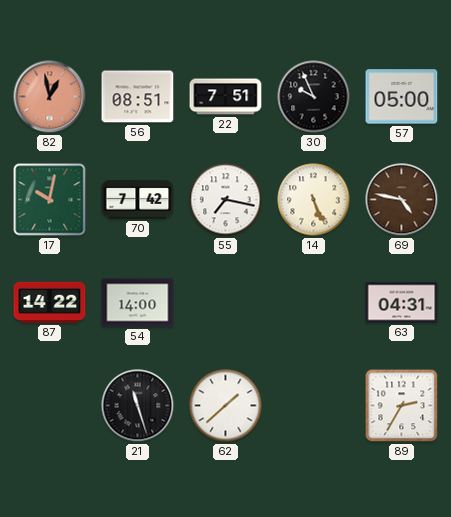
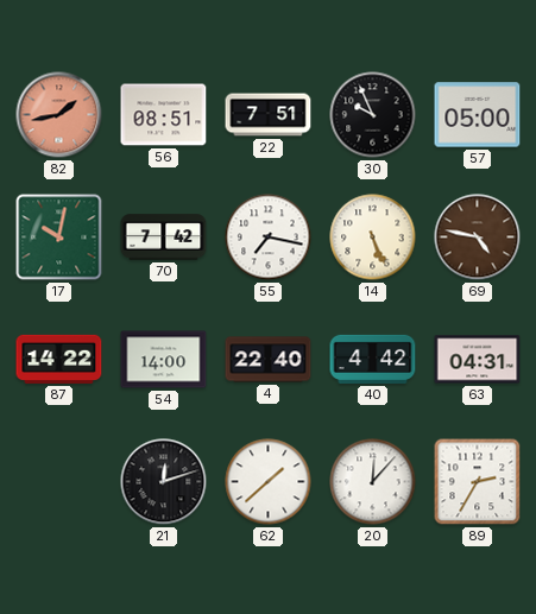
82: 12:58 -> 1:43
4: none -> 22:40
40: none -> 4:42
21: 11:27 -> 12:12
20: none -> 12:07
